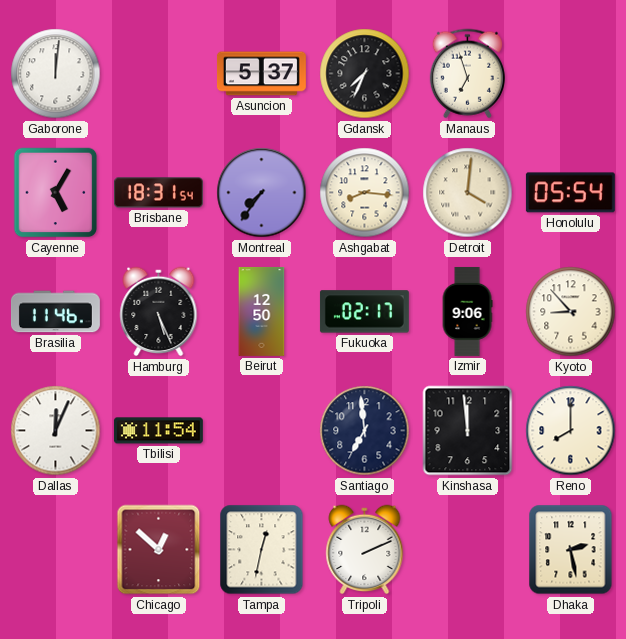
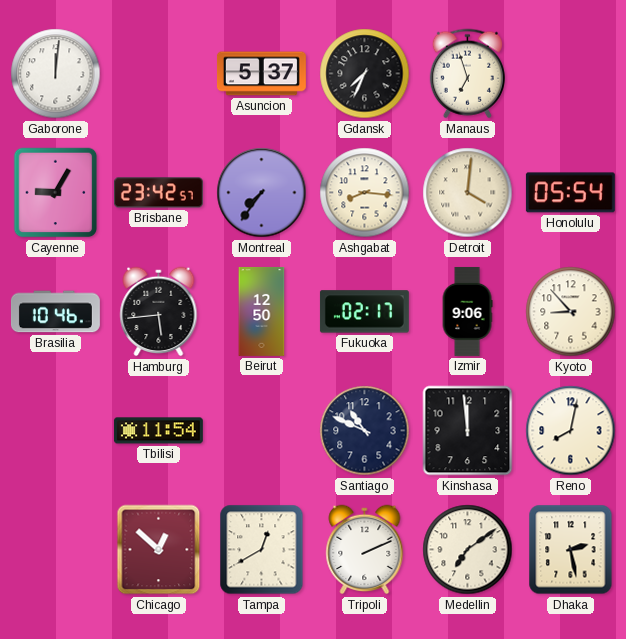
Cayenne: 5:05 -> 9:05
Brisbane: 18:31 -> 23:42
Brasilia: 11:46 -> 10:46
Hamburg: 5:26 -> 5:44
Dallas: 12:04 -> none
Santiago: 6:59 -> 10:49
Reno: 8:00 -> 8:02
Tampa: 12:32 -> 12:40
Medellin: none -> 7:09
